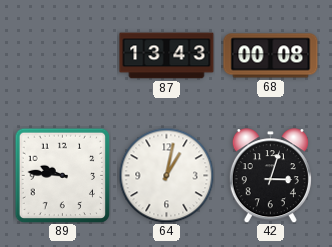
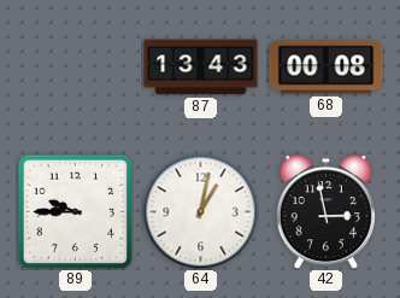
89: 9:46 -> 9:45
42: 3:03 -> 2:58
